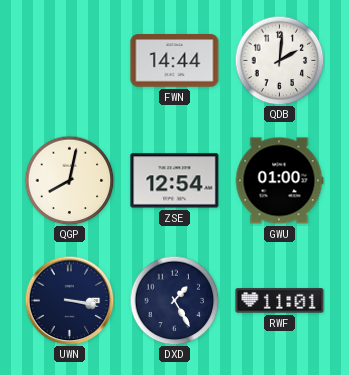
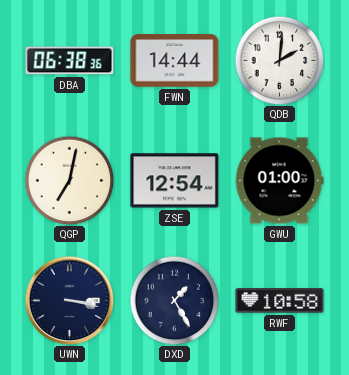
DBA: none -> 06:38
QGP: 8:02 -> 7:02
RWF: 11:01 -> 10:58
